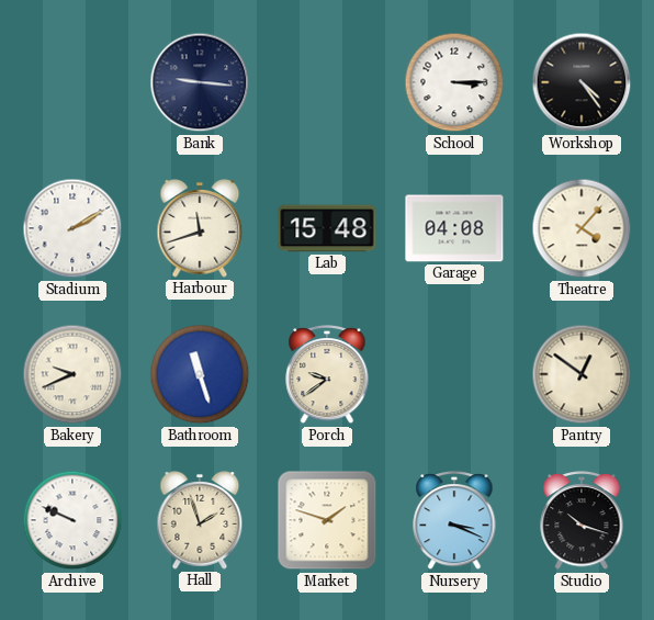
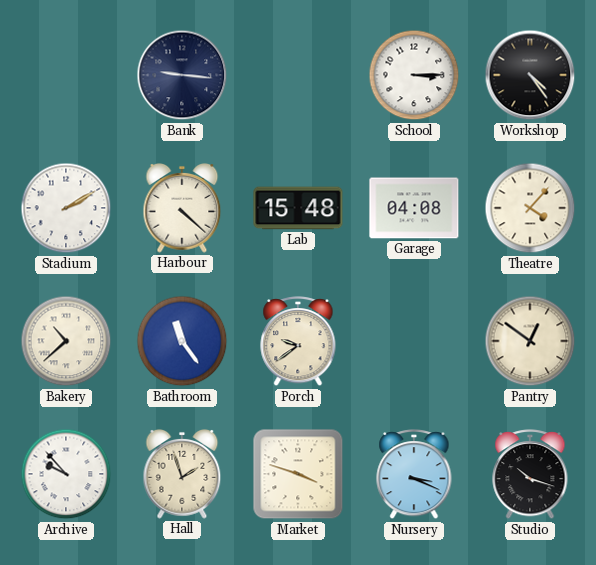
Harbour: 11:42 -> 4:22
Bakery: 9:41 -> 10:38
Bathroom: 11:27 -> 11:24
Archive: 9:49 -> 9:53
Market: 1:48 -> 3:48
